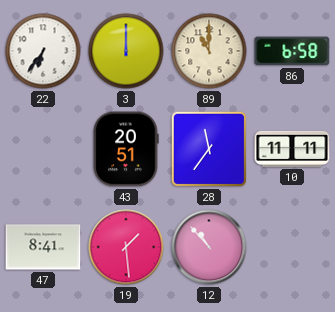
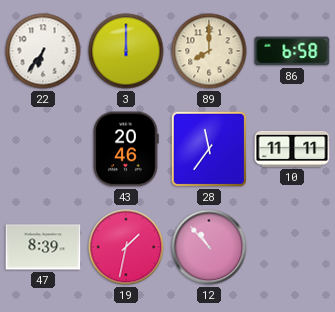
89: 11:00 -> 8:00
43: 20:51 -> 20:46
47: 8:41 -> 8:39
19: 1:29 -> 1:32
